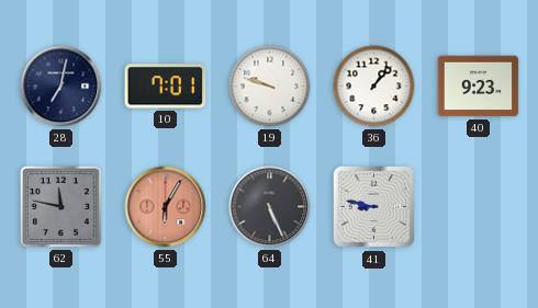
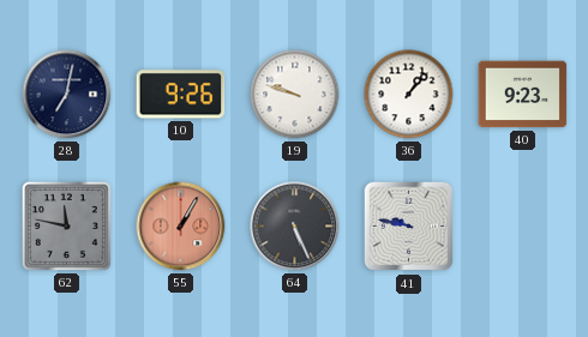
10: 7:01 -> 9:26
55: 6:05 -> 1:05
41: 8:47 -> 9:47
